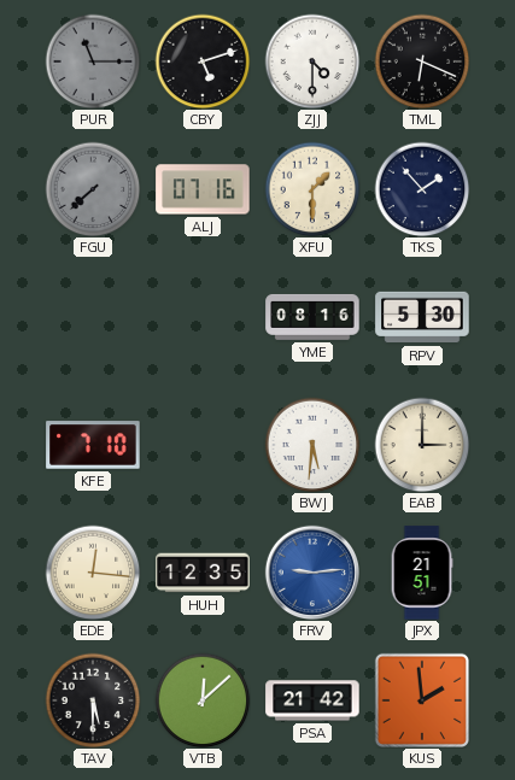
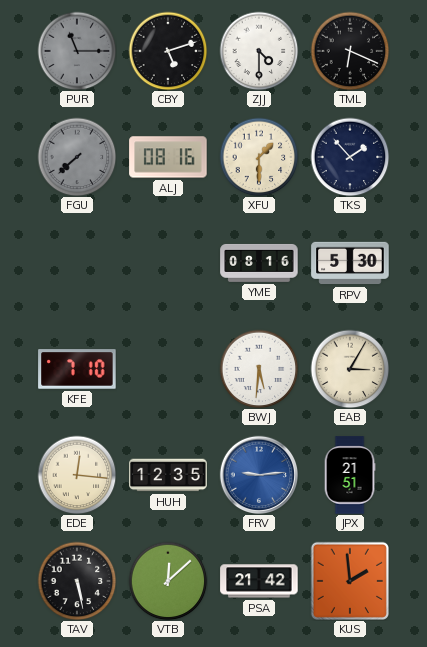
ALJ: 07:16 -> 08:16
EAB: 3:00 -> 3:05
TAV: 5:30 -> 5:28
